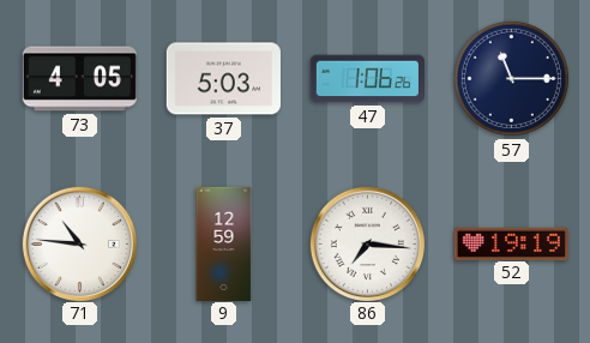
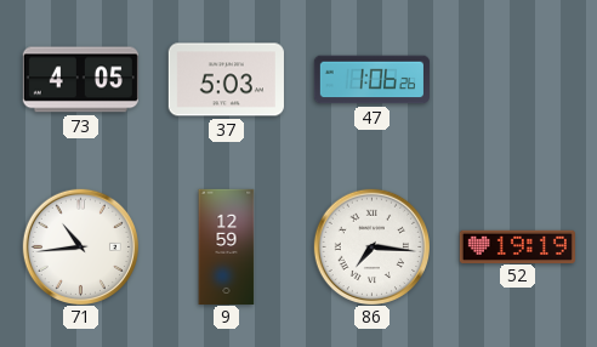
57: 11:15 -> none
71: 10:46 -> 10:44
